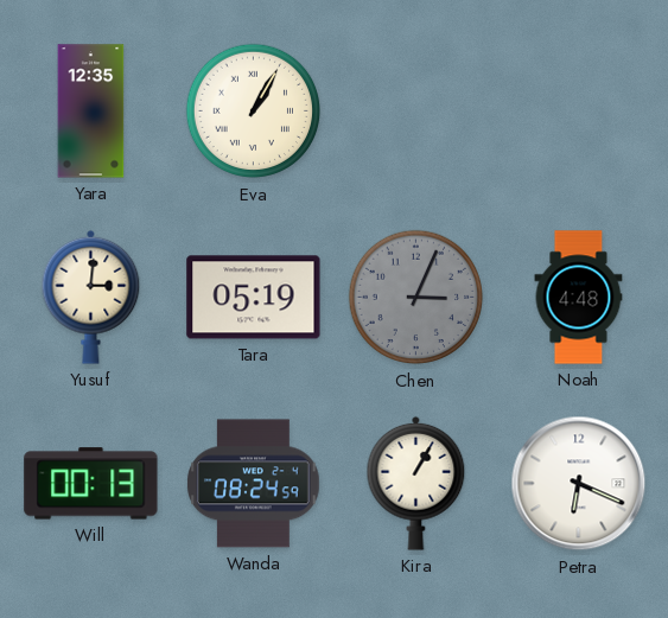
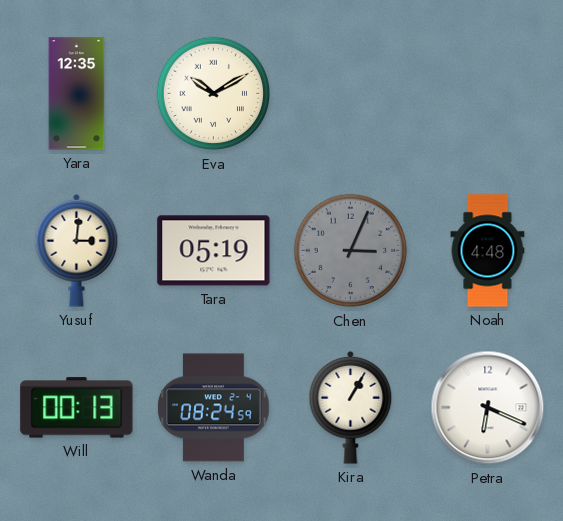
Eva: 1:05 -> 10:10
